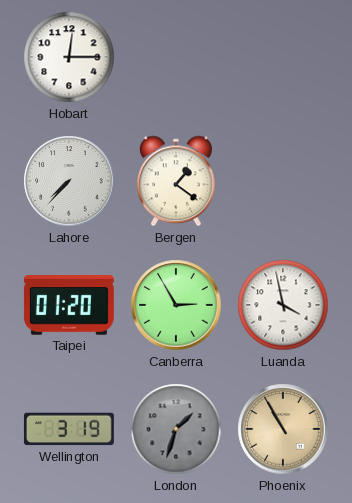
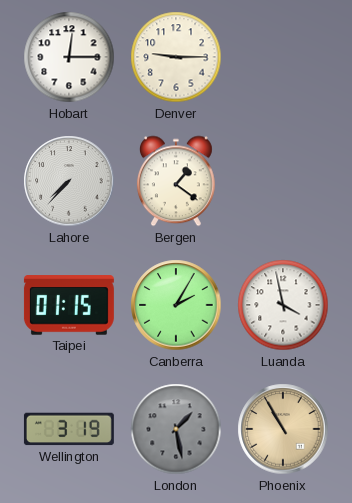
Denver: none -> 9:15
Taipei: 01:20 -> 01:15
Canberra: 2:55 -> 2:05
London: 1:33 -> 1:28
